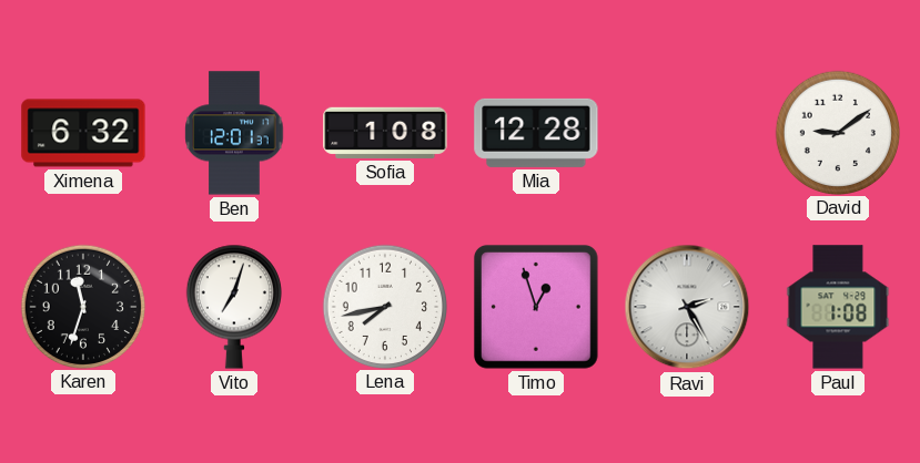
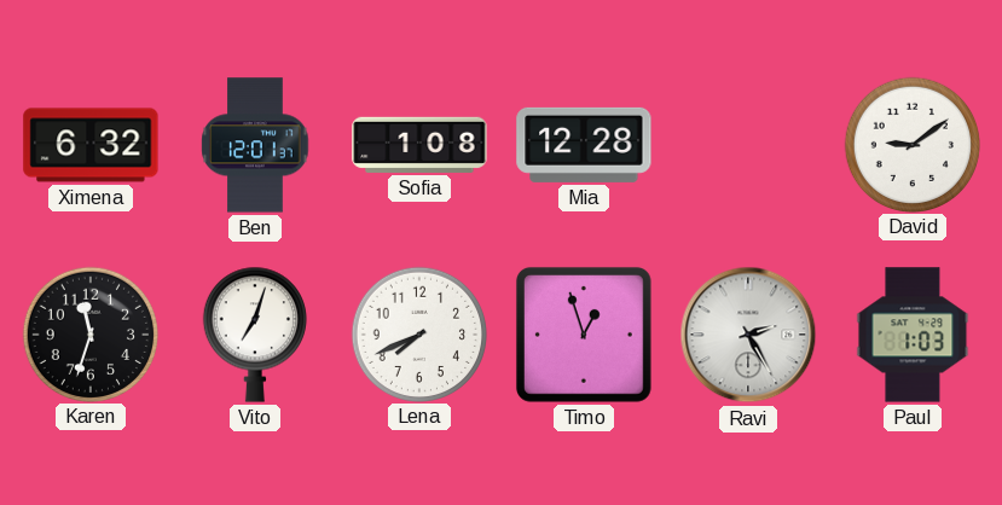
Lena: 7:43 -> 7:41
Paul: 1:08 -> 1:03
